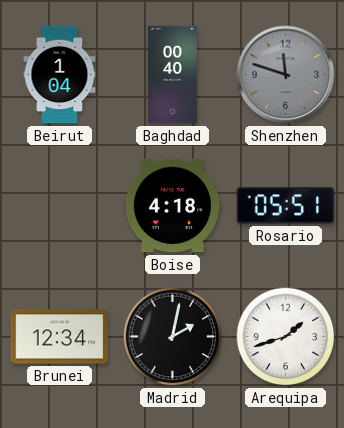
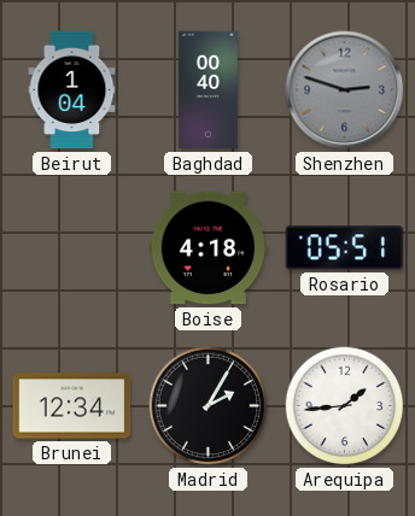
Shenzhen: 11:48 -> 2:48
Madrid: 2:02 -> 2:05
Arequipa: 1:42 -> 1:44
